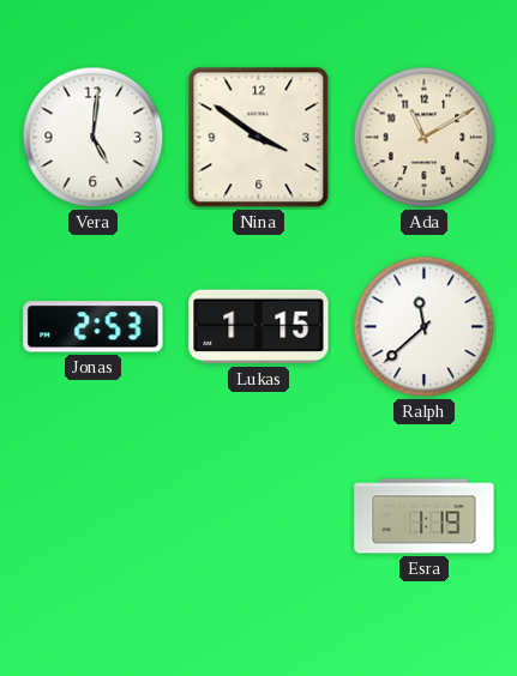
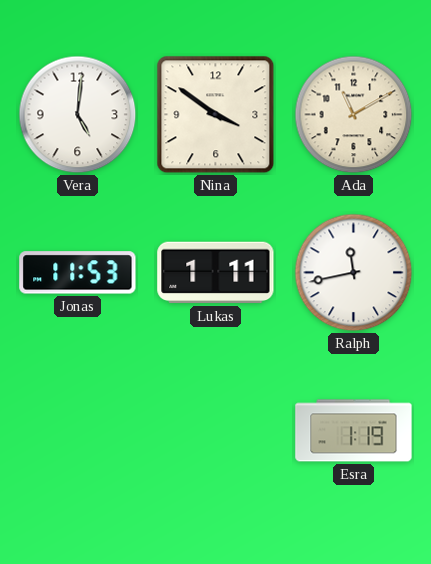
Jonas: 2:53 -> 11:53
Lukas: 1:15 -> 1:11
Ralph: 11:38 -> 11:43
